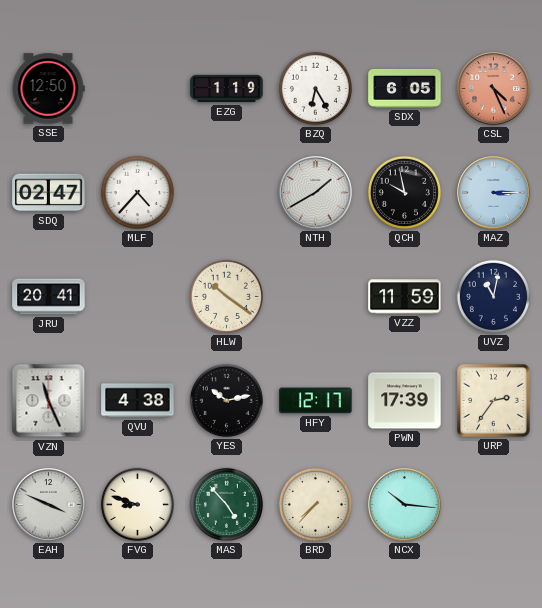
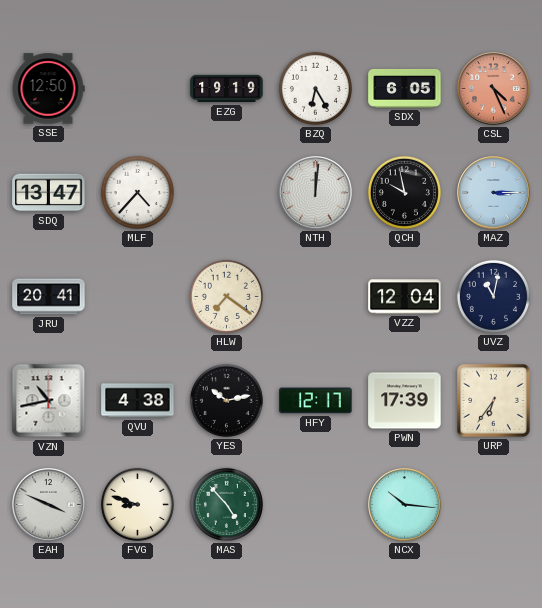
EZG: 1:19 -> 19:19
SDQ: 02:47 -> 13:47
NTH: 1:40 -> 12:01
HLW: 10:21 -> 7:21
VZZ: 11:59 -> 12:04
VZN: 11:26 -> 10:43
URP: 2:36 -> 6:36
BRD: 7:37 -> none
